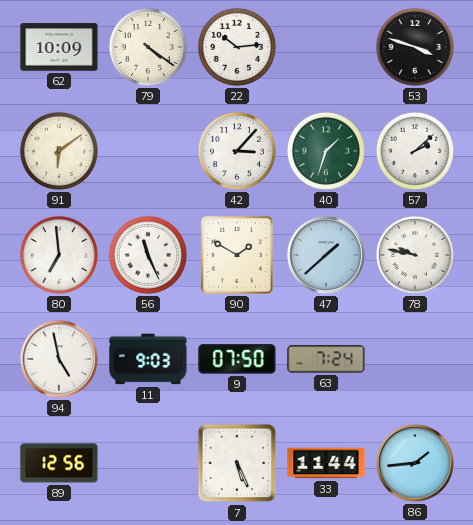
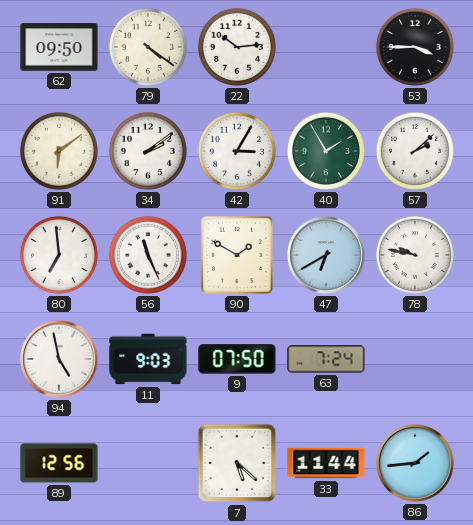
62: 10:09 -> 09:50
53: 3:48 -> 3:45
34: none -> 2:09
42: 3:07 -> 3:05
40: 1:33 -> 1:55
47: 1:38 -> 6:40
7: 5:26 -> 5:22
